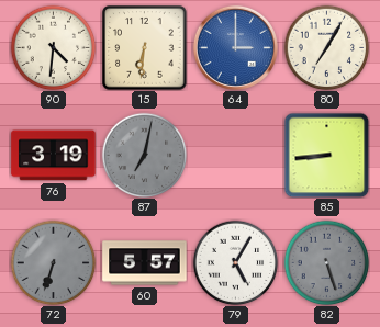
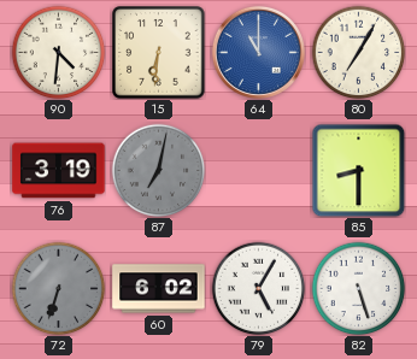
64: 3:00 -> 11:00
85: 8:44 -> 8:30
60: 5:57 -> 6:02
82 dial: grey -> white
